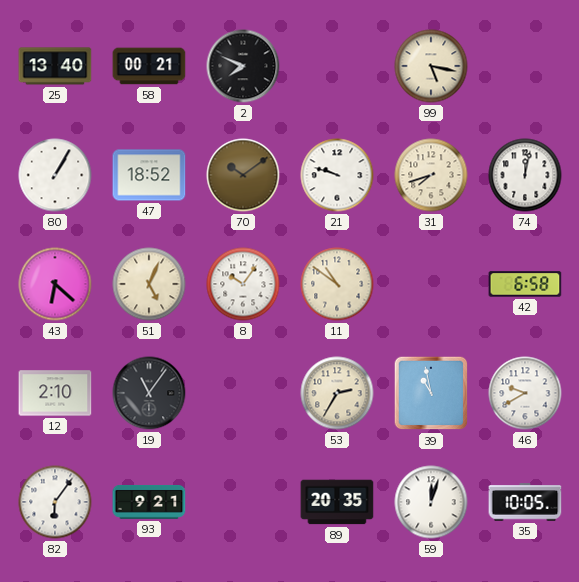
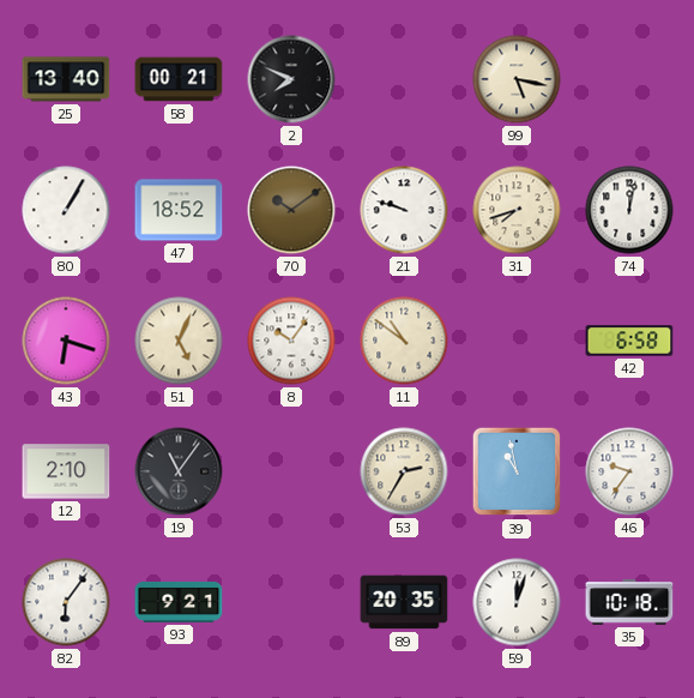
43: 6:22 -> 6:18
46: 9:40 -> 9:36
35: 10:05 -> 10:18
